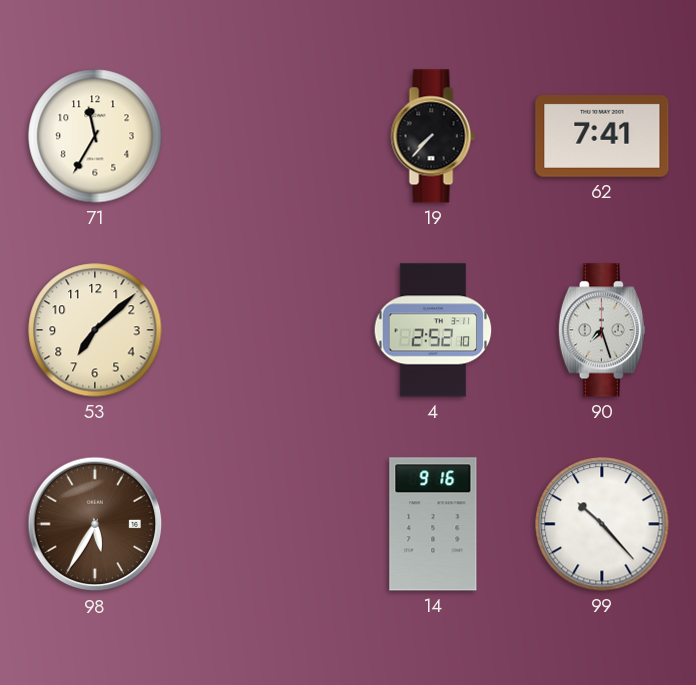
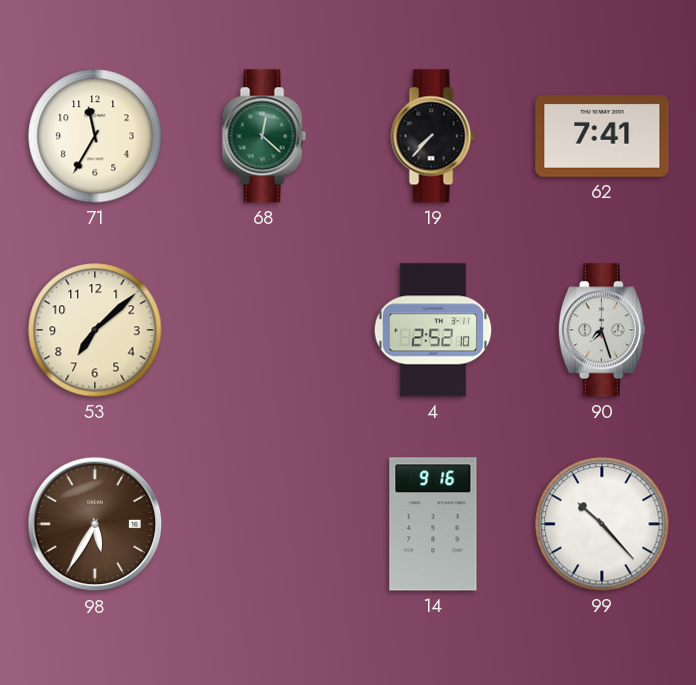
68: none -> 12:22
